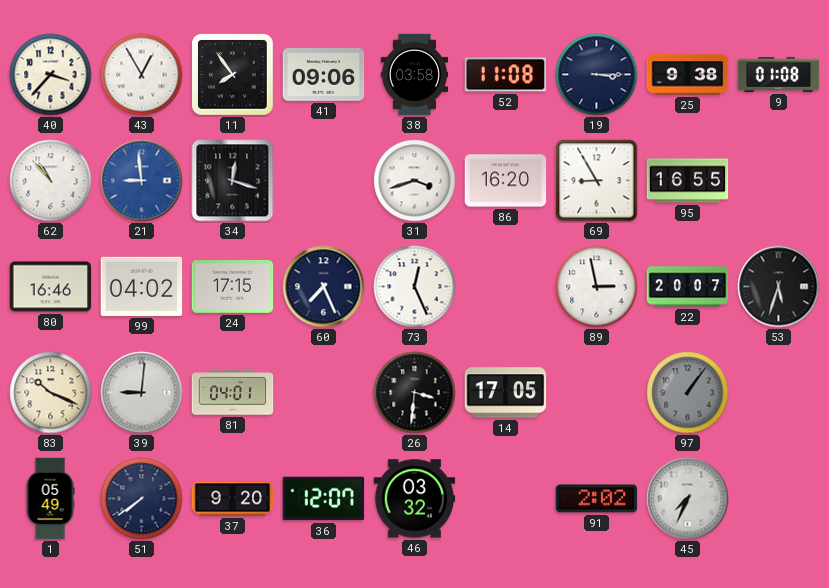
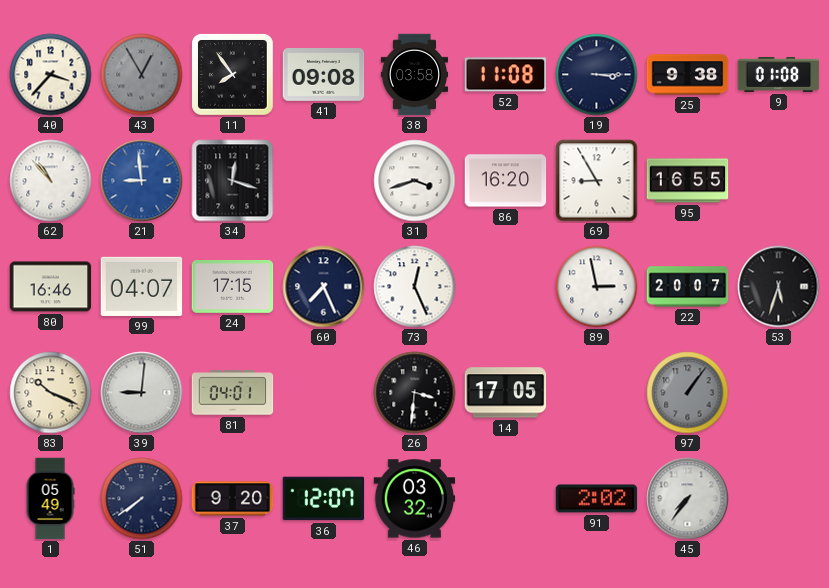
43 dial: white -> grey
41: 09:06 -> 09:08
99: 04:02 -> 04:07
45: 7:34 -> 7:36
